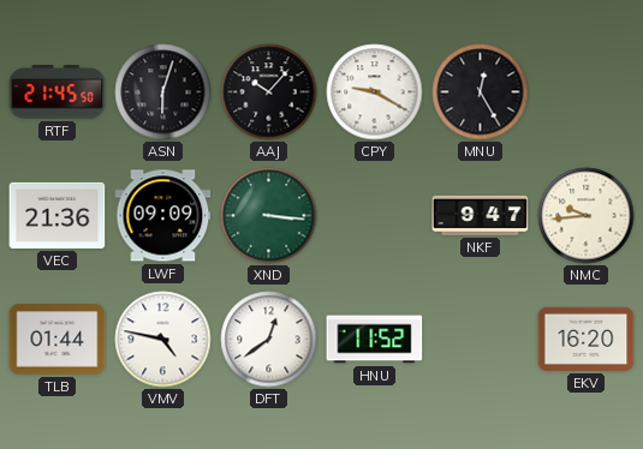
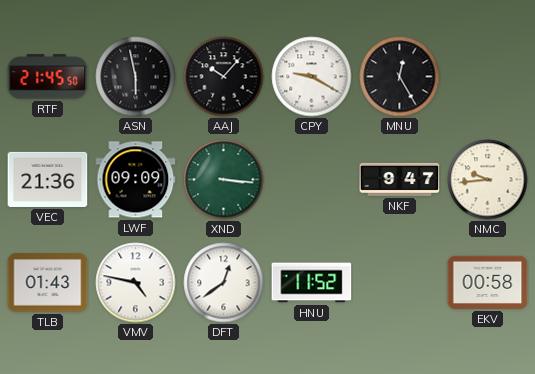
ASN: 6:03 -> 5:58
TLB: 01:44 -> 01:43
EKV: 16:20 -> 00:58
